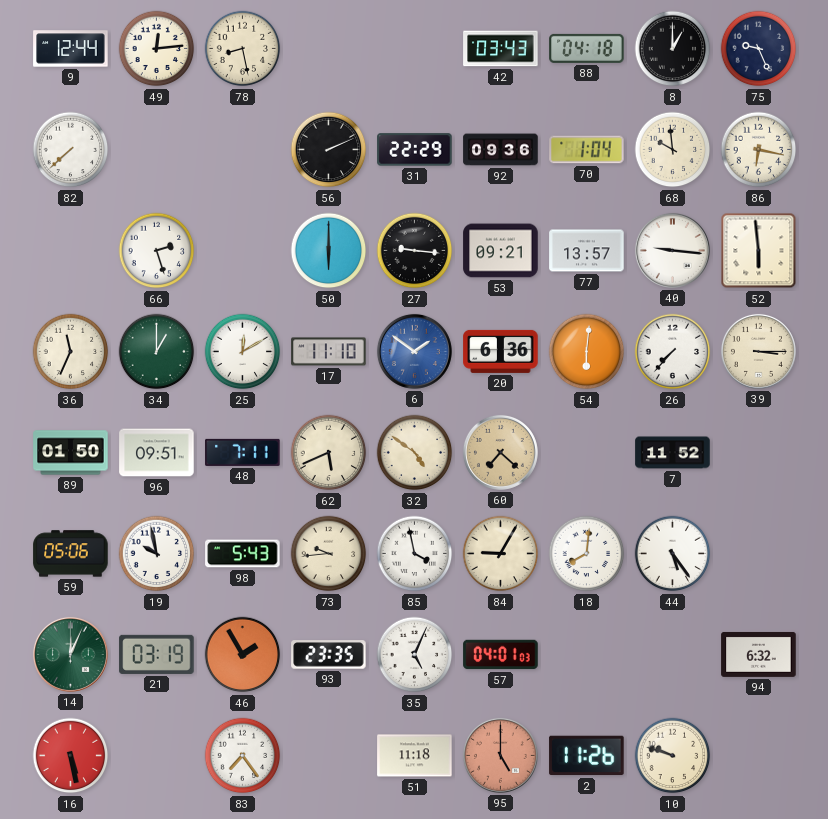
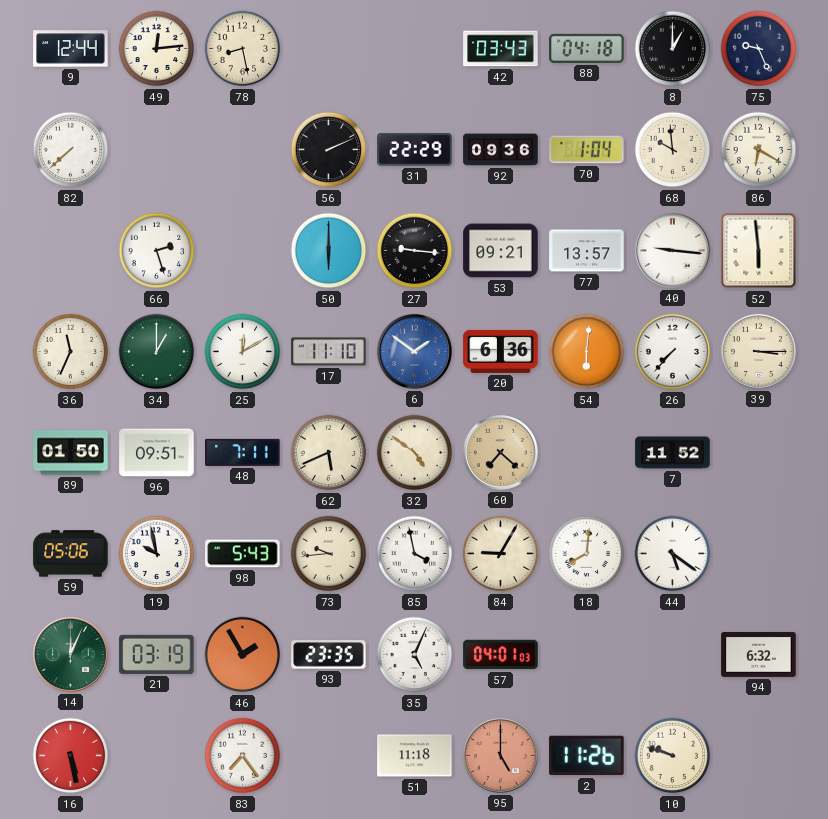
86: 6:17 -> 6:20
44: 5:24 -> 5:21
